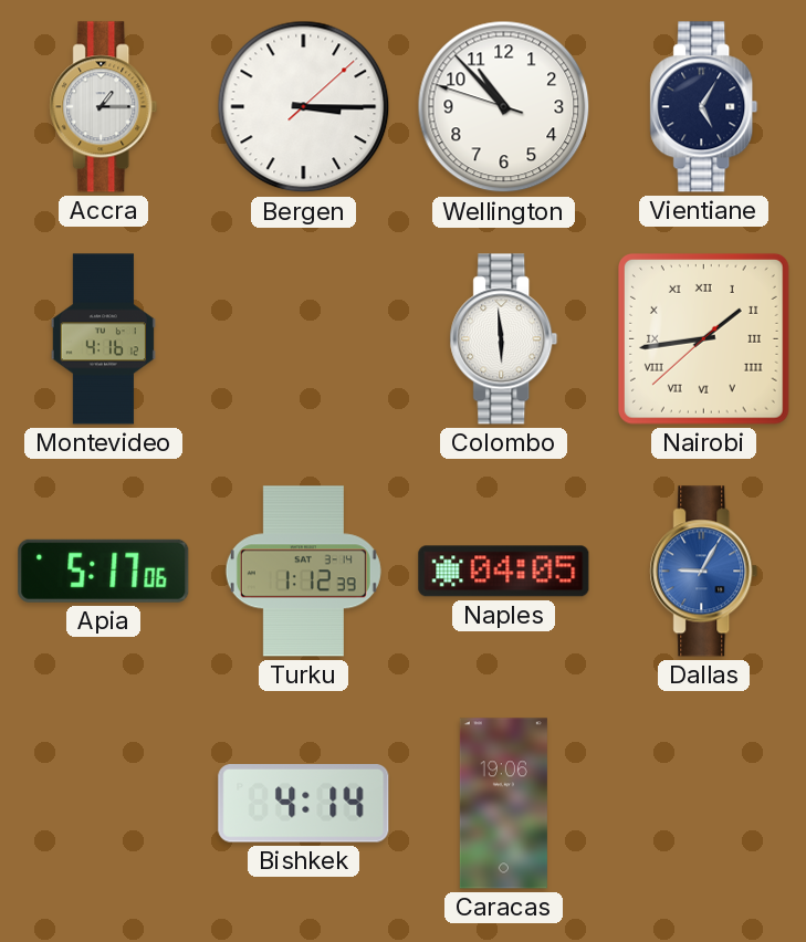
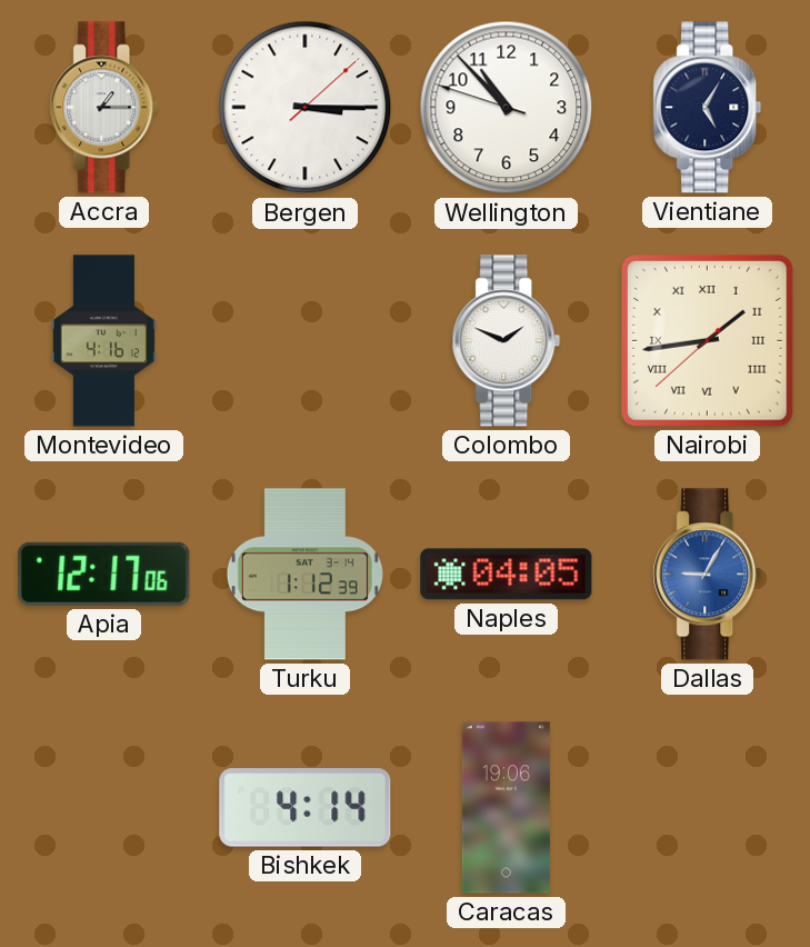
Colombo: 5:59 -> 1:49
Apia: 5:17 -> 12:17
